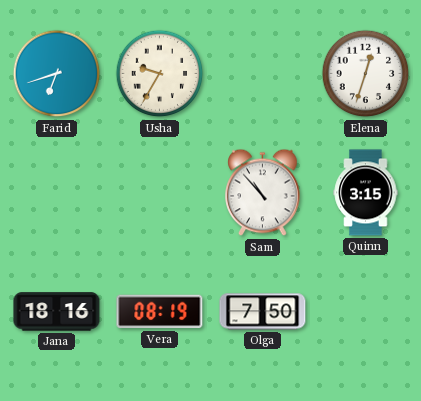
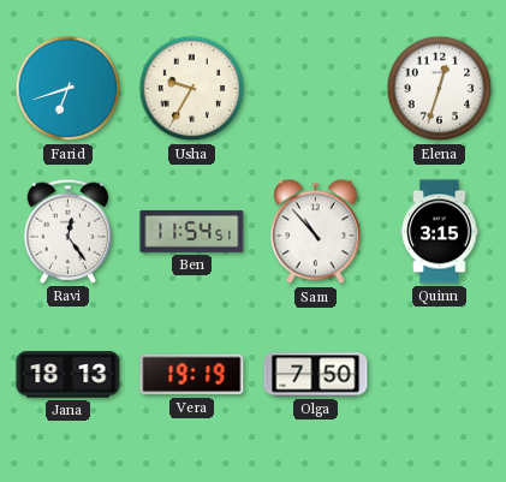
Ravi: none -> 12:24
Ben: none -> 11:54
Jana: 18:16 -> 18:13
Vera: 08:19 -> 19:19
